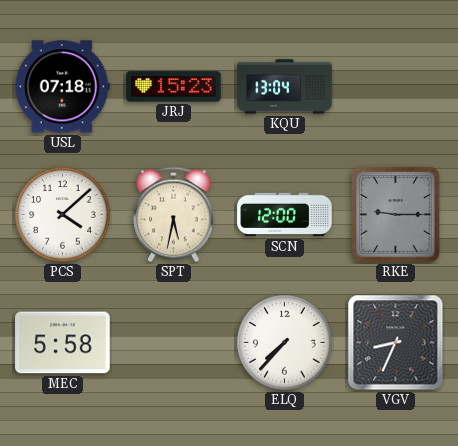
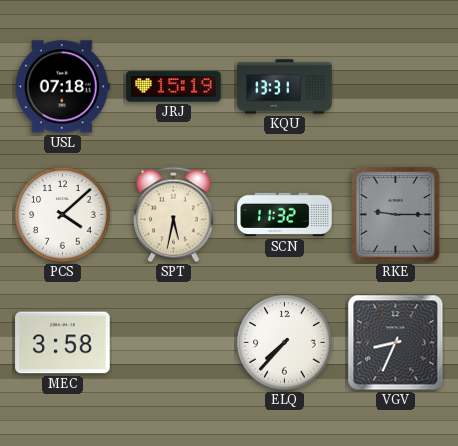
JRJ: 15:23 -> 15:19
KQU: 13:04 -> 13:31
SCN: 12:00 -> 11:32
MEC: 5:58 -> 3:58
